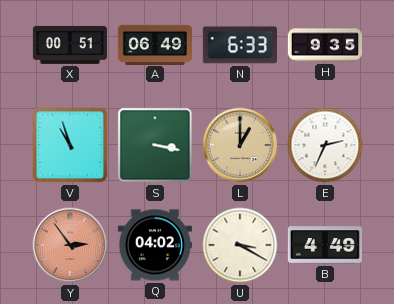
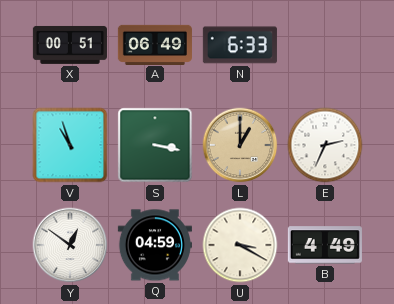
H: 9:35 -> none
Y: 2:54 -> 12:51
Y dial: salmon -> white
Q: 04:02 -> 04:59
